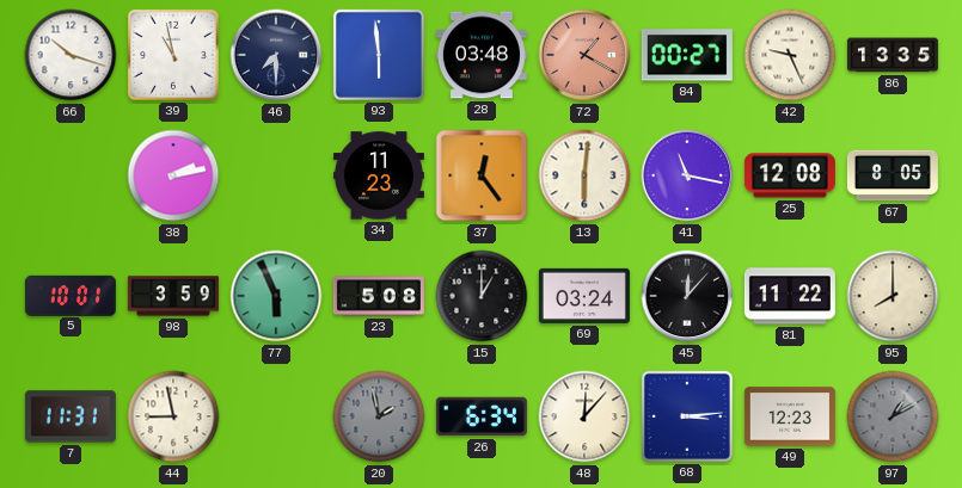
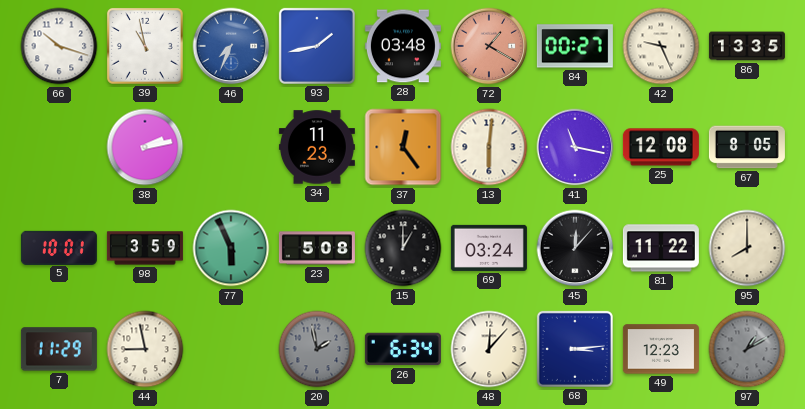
46: 7:30 -> 7:34
46 dial: navy -> blue
93: 5:59 -> 1:43
7: 11:31 -> 11:29
